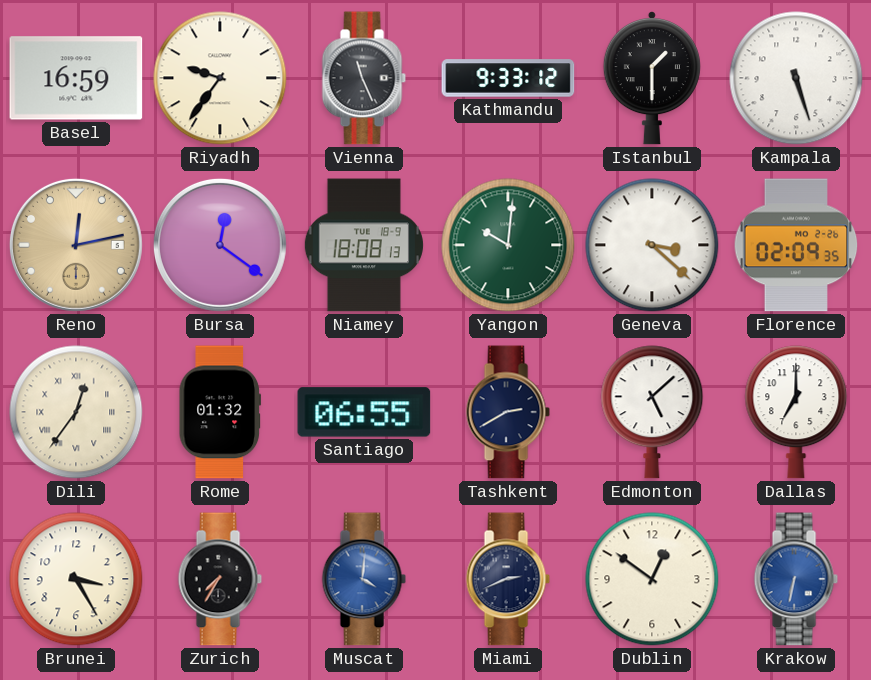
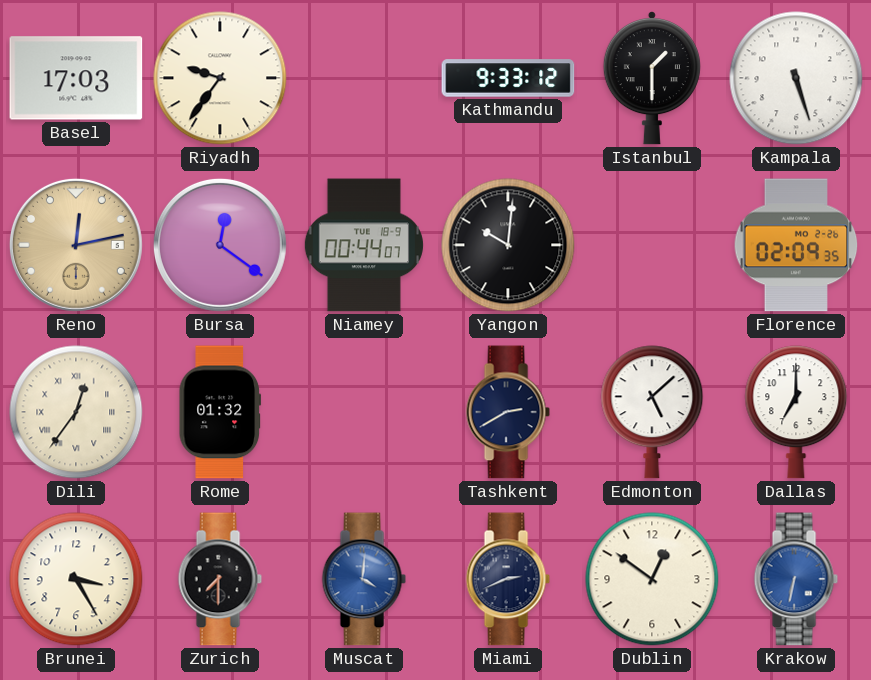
Basel: 16:59 -> 17:03
Vienna: 11:26 -> none
Niamey: 18:08 -> 00:44
Yangon dial: green -> black
Geneva: 3:22 -> none
Santiago: 06:55 -> none
Zurich: 7:35 -> 7:30
